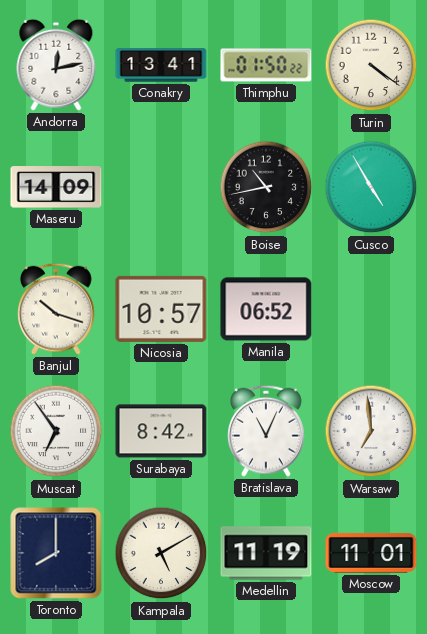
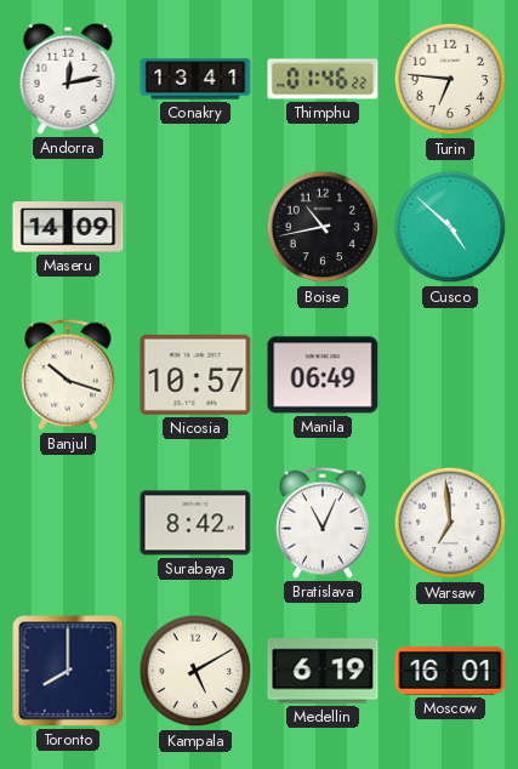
Thimphu: 01:50 -> 01:46
Turin: 4:21 -> 6:46
Cusco: 4:55 -> 4:52
Manila: 06:52 -> 06:49
Muscat: 6:54 -> none
Medellin: 11:19 -> 6:19
Moscow: 11:01 -> 16:01
